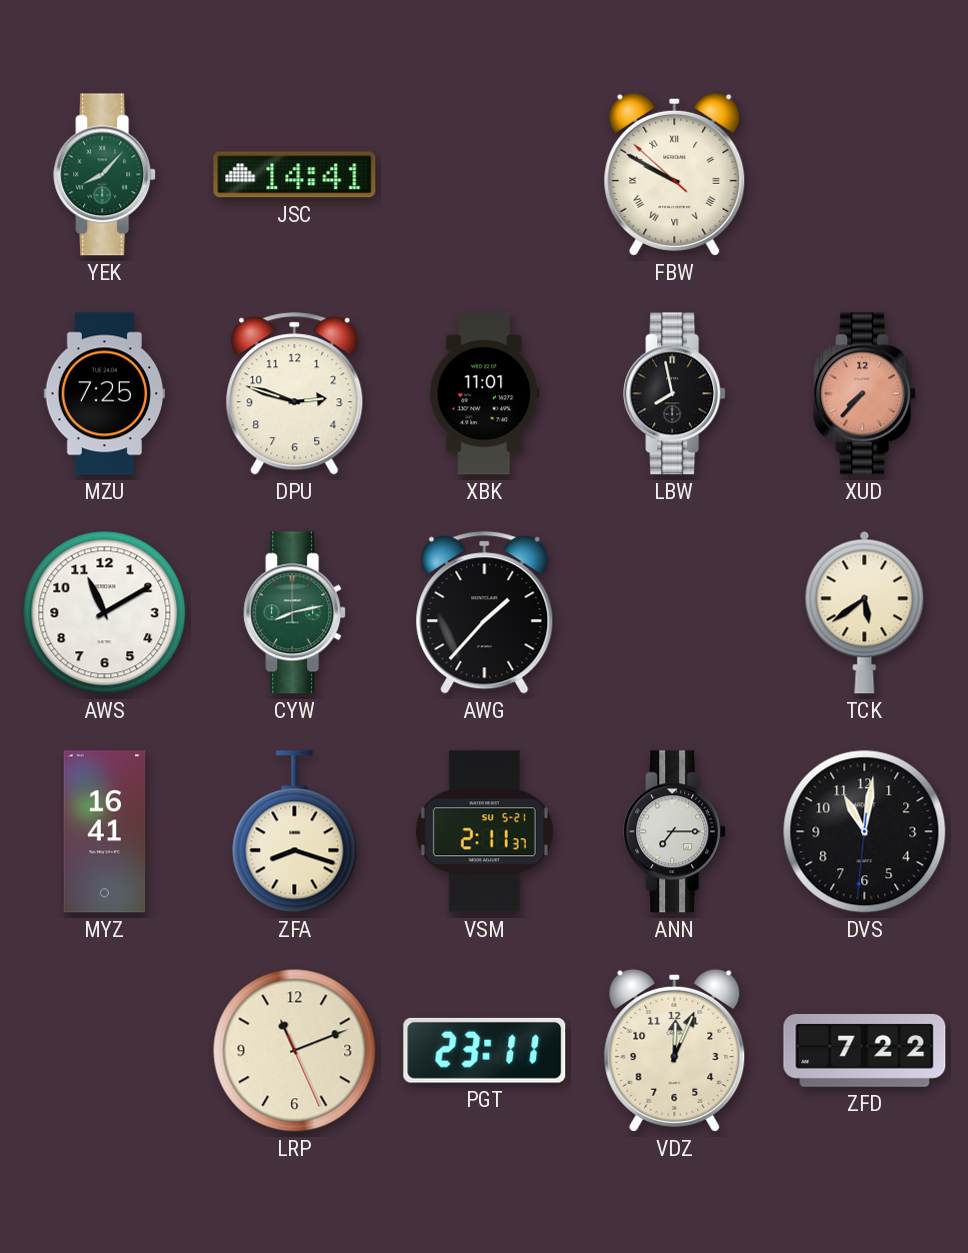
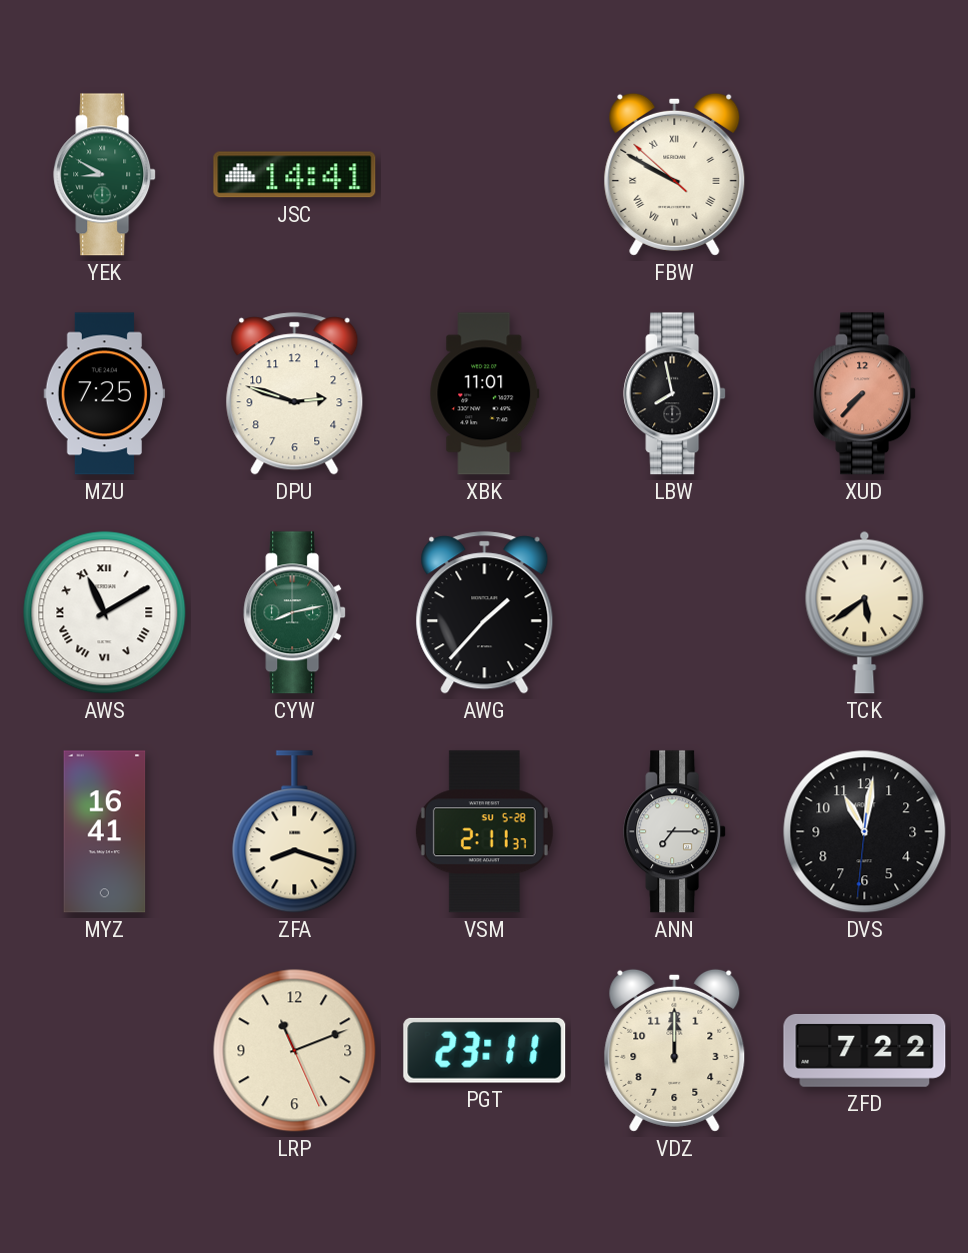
YEK: 8:07 -> 8:50
AWS numerals: Arabic -> Roman
VSM date: SU 5-21 -> SU 5-28
VDZ: 12:04 -> 12:00
